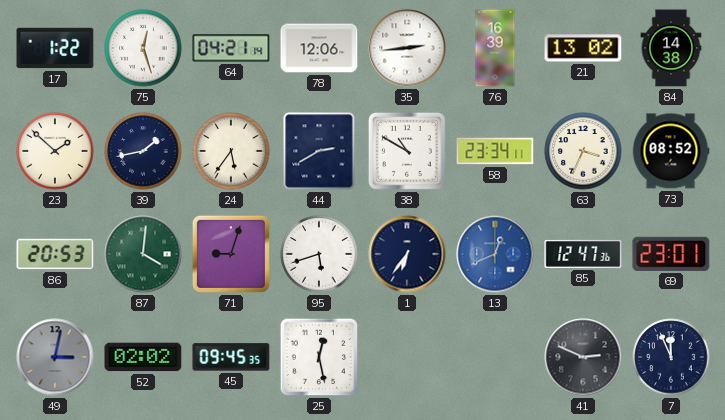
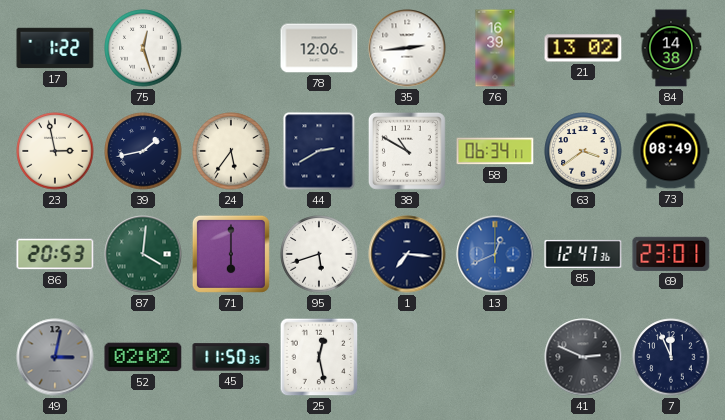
64: 04:21 -> none
23: 1:52 -> 2:58
58: 23:34 -> 06:34
63: 3:34 -> 3:39
73: 08:52 -> 08:49
71: 9:03 -> 6:00
1: 6:36 -> 7:16
45: 09:45 -> 11:50
